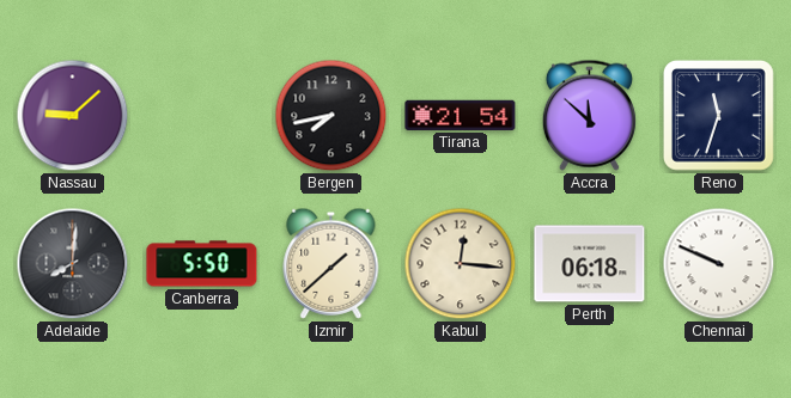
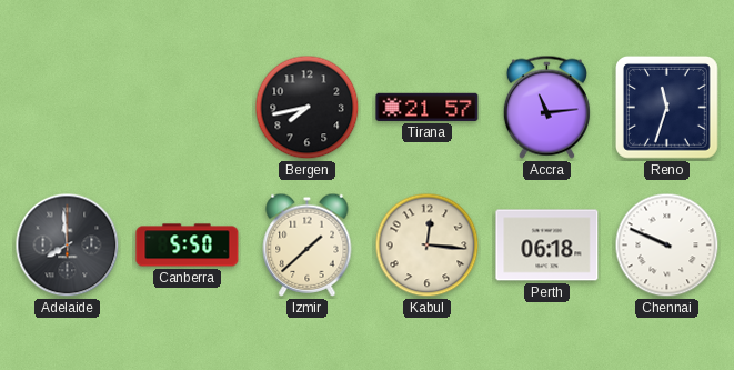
Nassau: 9:08 -> none
Tirana: 21:54 -> 21:57
Accra: 11:52 -> 11:14
Adelaide: 8:01 -> 7:59
